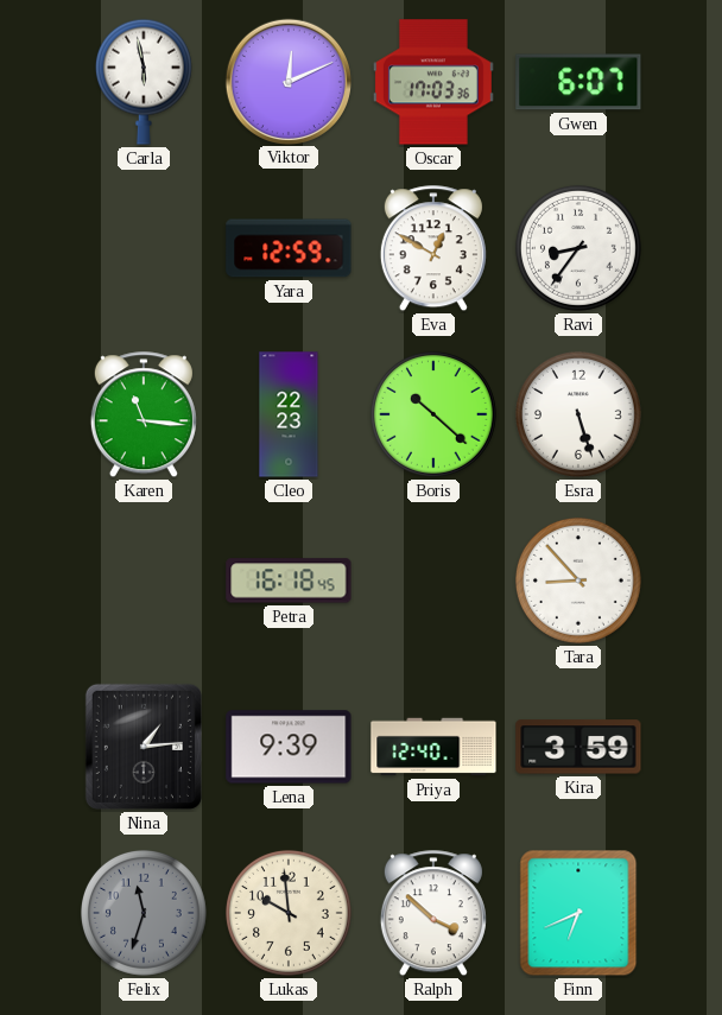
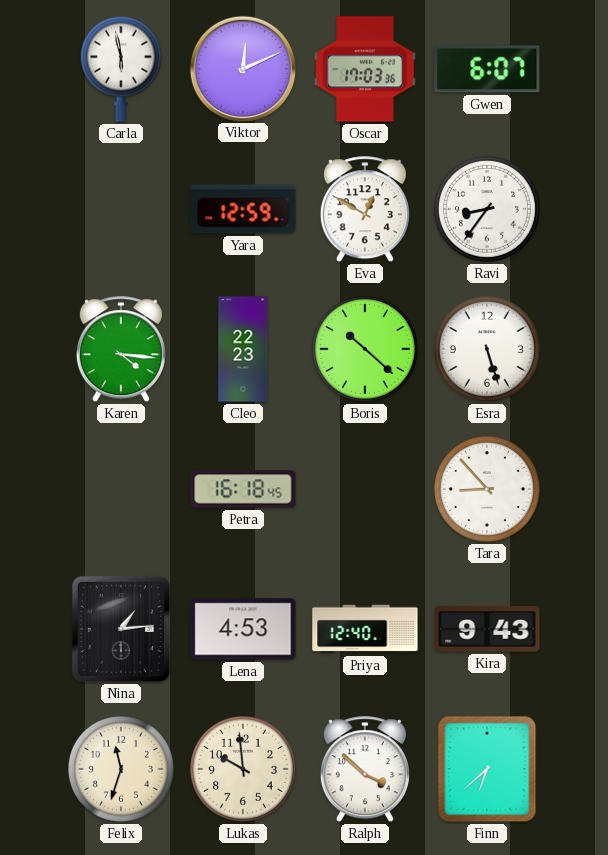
Karen: 11:16 -> 4:16
Lena: 9:39 -> 4:53
Kira: 3:59 -> 9:43
Felix dial: grey -> cream
Finn: 6:41 -> 6:38
